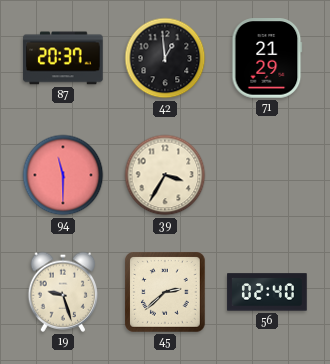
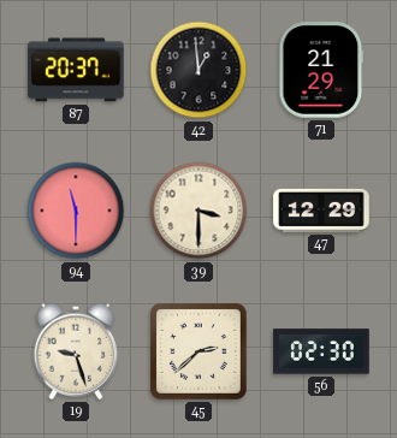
39: 3:35 -> 3:30
47: none -> 12:29
56: 02:40 -> 02:30
